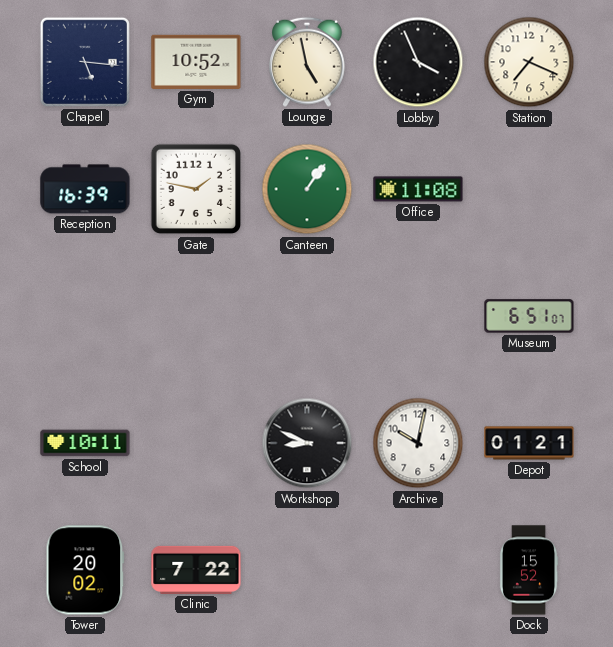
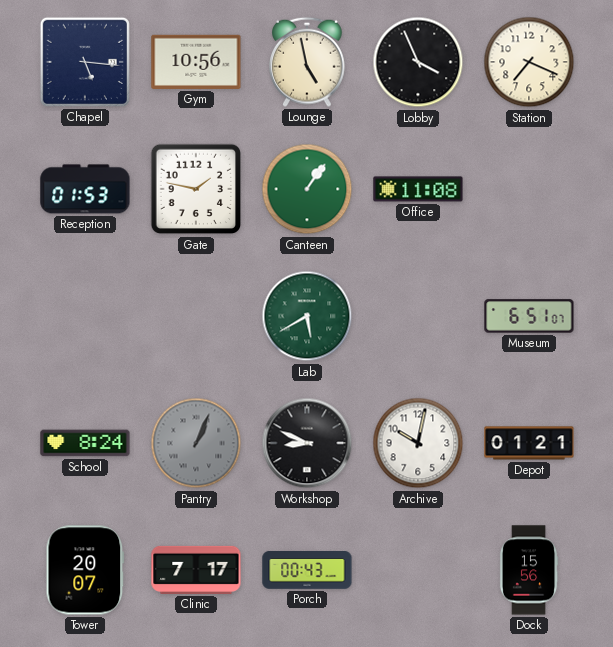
Gym: 10:52 -> 10:56
Reception: 16:39 -> 01:53
Lab: none -> 5:40
School: 10:11 -> 8:24
Pantry: none -> 1:04
Tower: 20:02 -> 20:07
Clinic: 7:22 -> 7:17
Porch: none -> 00:43
Dock: 15:52 -> 15:56
